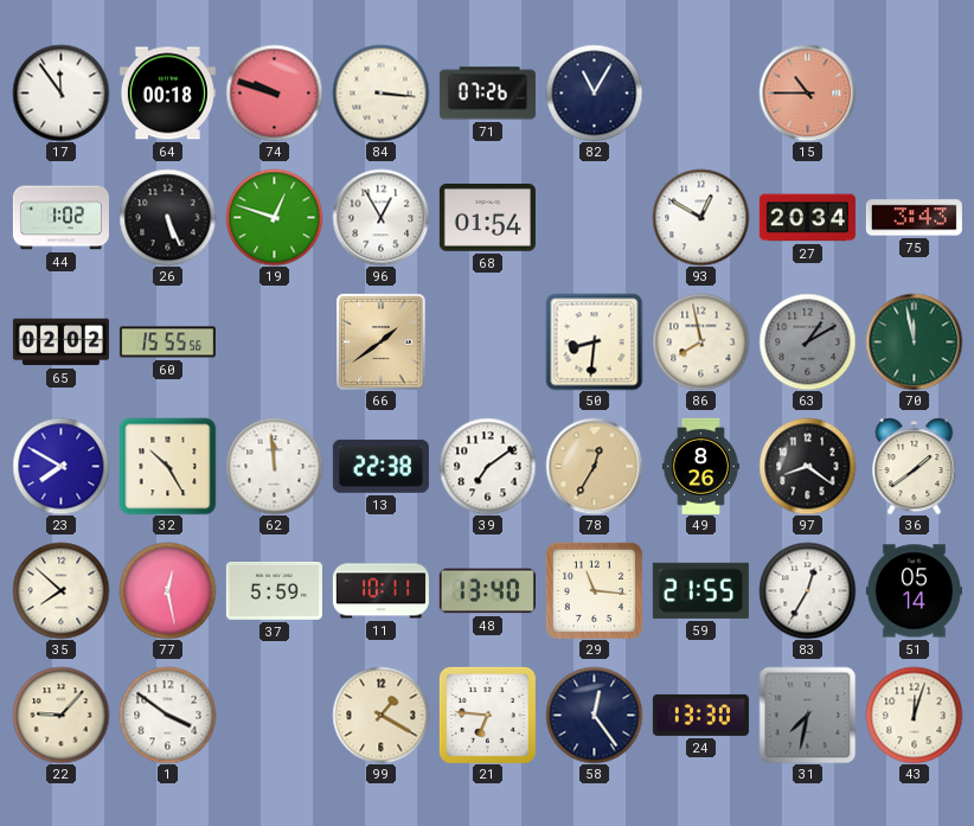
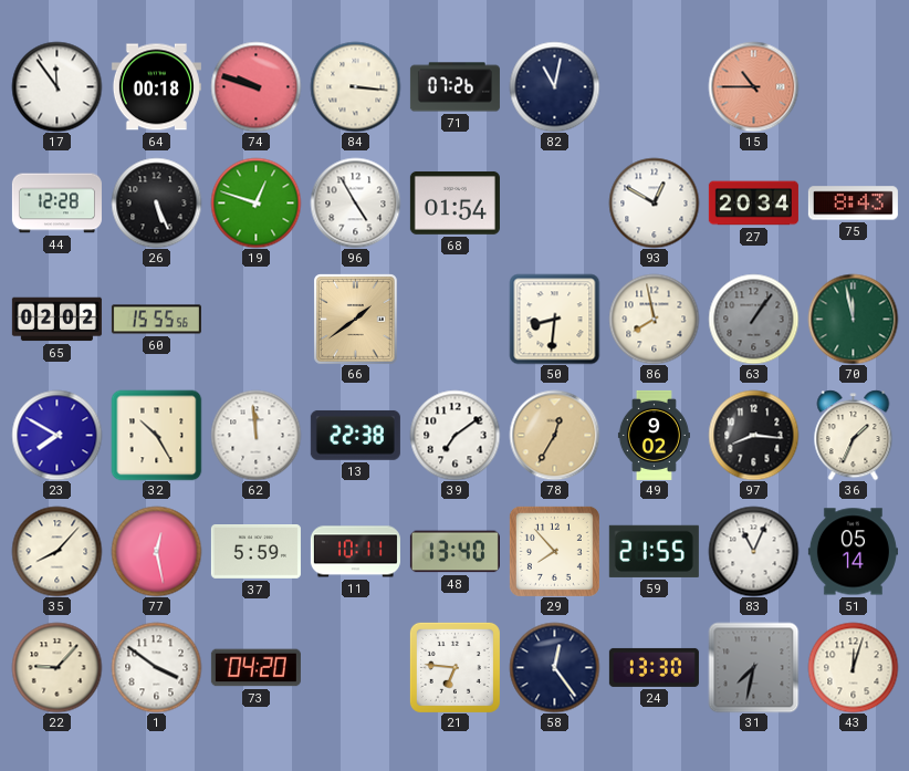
82: 11:05 -> 11:02
44: 1:02 -> 12:28
96: 12:55 -> 4:55
75: 3:43 -> 8:43
63: 1:10 -> 1:06
49: 8:26 -> 9:02
97: 8:21 -> 8:16
36: 1:39 -> 1:34
35: 7:52 -> 8:07
29: 11:16 -> 7:53
83: 12:35 -> 11:04
73: none -> 04:20
99: 1:20 -> none
